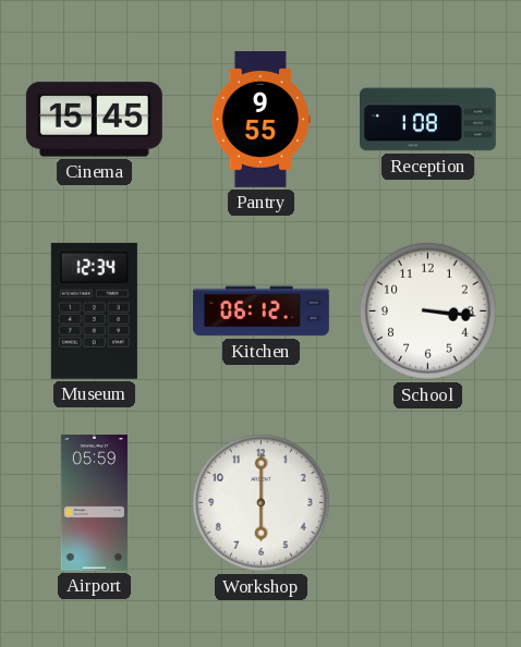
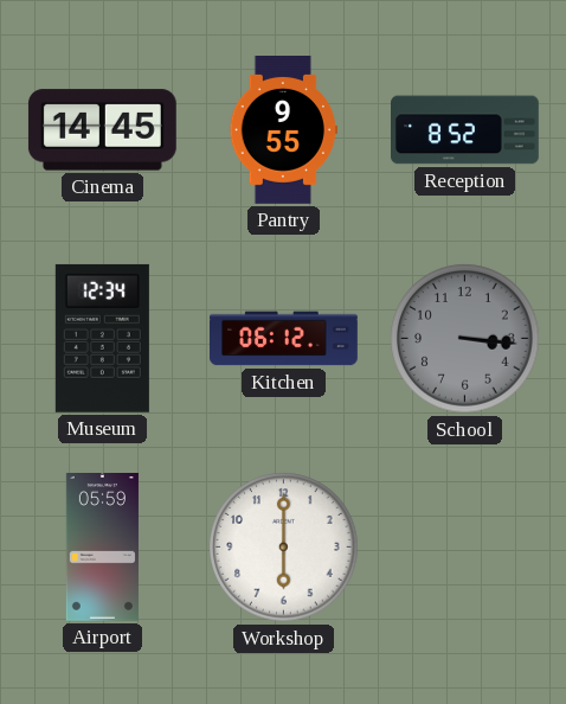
Cinema: 15:45 -> 14:45
Reception: 1:08 -> 8:52
School dial: white -> grey
